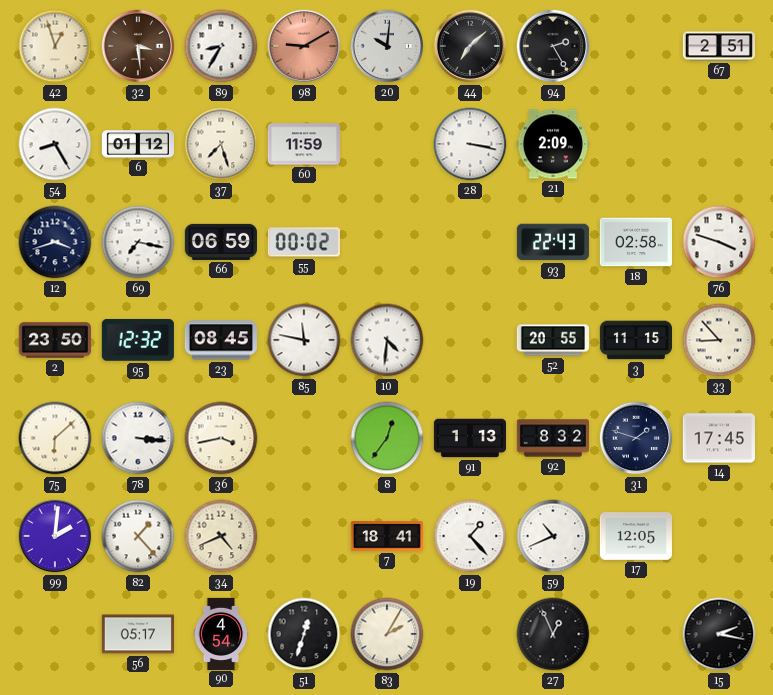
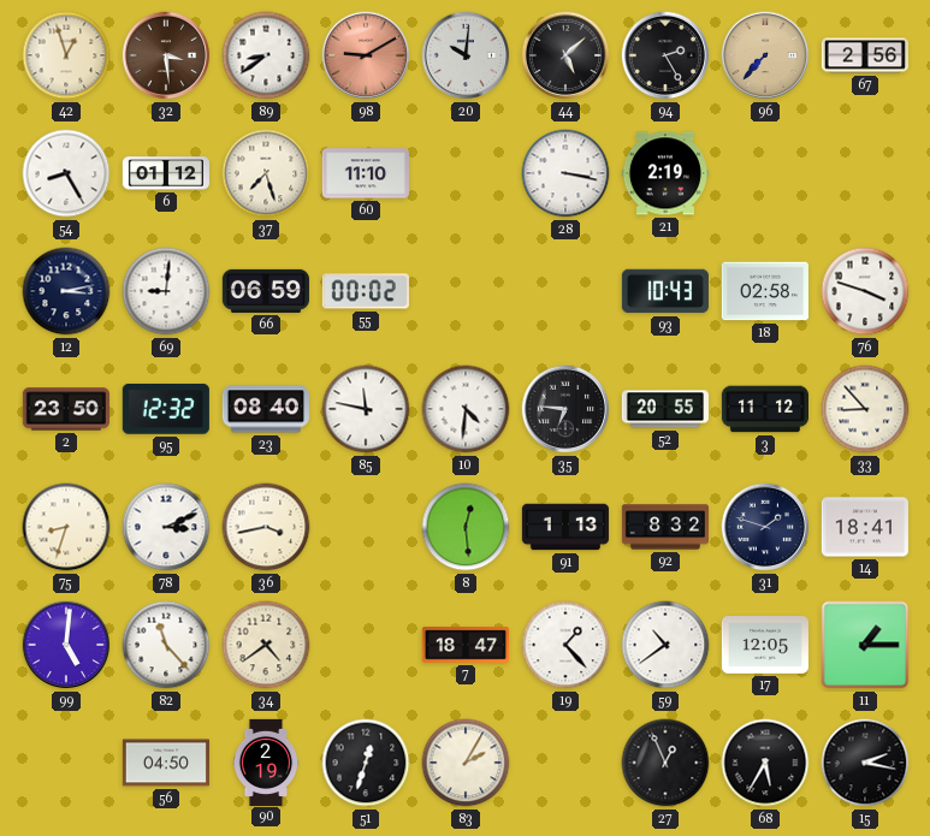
89: 8:35 -> 8:39
44: 7:08 -> 5:08
96: none -> 7:37
67: 2:51 -> 2:56
60: 11:59 -> 11:10
21: 2:09 -> 2:19
12: 3:42 -> 3:13
69: 7:17 -> 9:01
93: 22:43 -> 10:43
23: 08:45 -> 08:40
35: none -> 6:46
3: 11:15 -> 11:12
75: 6:08 -> 8:33
78: 3:16 -> 3:11
8: 12:36 -> 12:29
14: 17:45 -> 18:41
99: 2:01 -> 5:01
82: 1:23 -> 11:23
34: 4:41 -> 4:39
7: 18:41 -> 18:47
59: 10:41 -> 10:39
11: none -> 1:15
56: 05:17 -> 04:50
90: 4:54 -> 2:19
68: none -> 5:35
